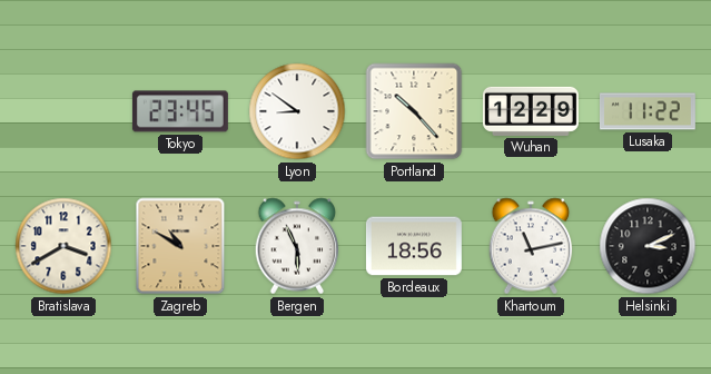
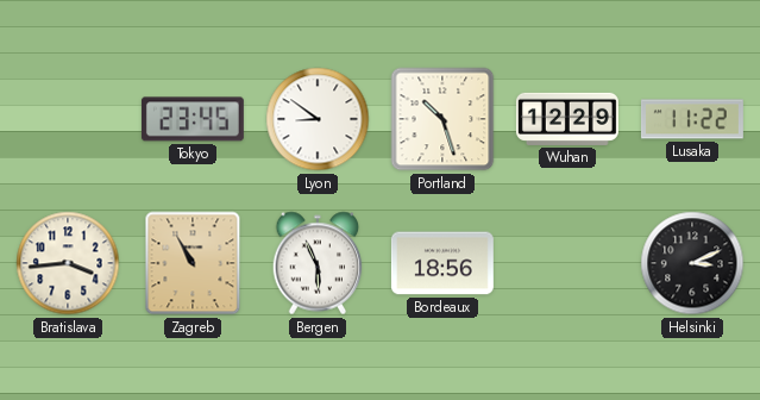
Portland: 10:23 -> 10:27
Bratislava: 3:40 -> 3:44
Zagreb: 10:50 -> 10:55
Khartoum: 11:13 -> none
